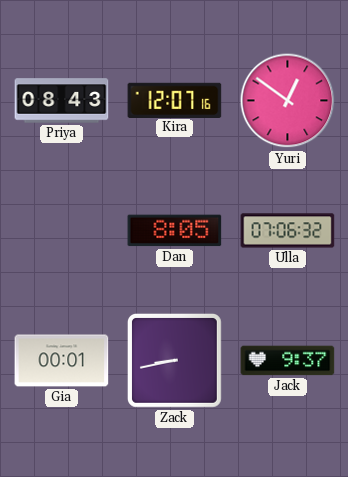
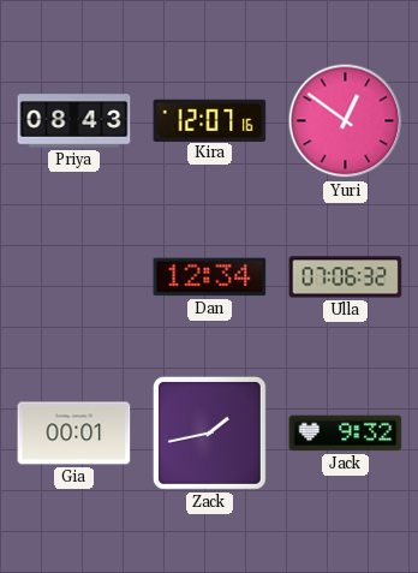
Dan: 8:05 -> 12:34
Zack: 8:43 -> 1:43
Jack: 9:37 -> 9:32
